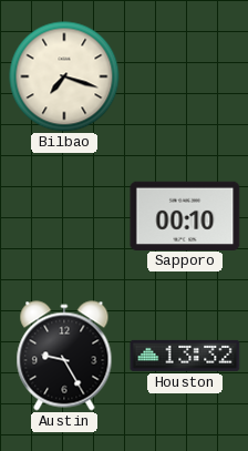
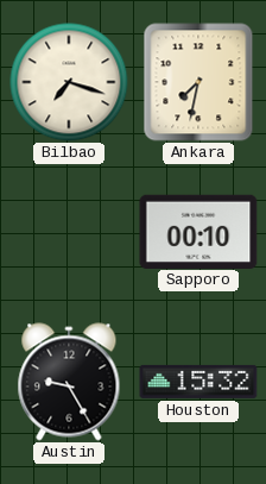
Ankara: none -> 7:32
Houston: 13:32 -> 15:32
